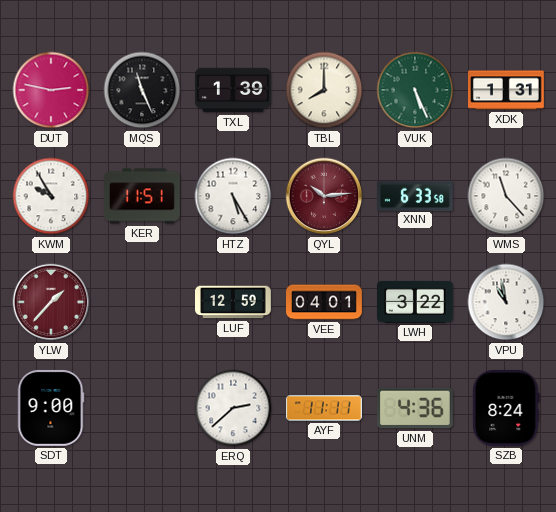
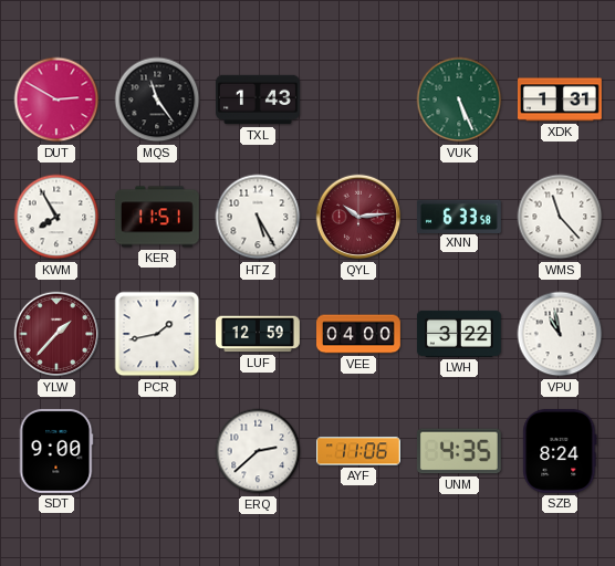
DUT: 2:47 -> 2:50
MQS: 11:26 -> 11:24
TXL: 1:39 -> 1:43
TBL: 8:00 -> none
KWM: 9:55 -> 7:55
PCR: none -> 1:43
VEE: 04:01 -> 04:00
AYF: 11:11 -> 11:06
UNM: 4:36 -> 4:35
